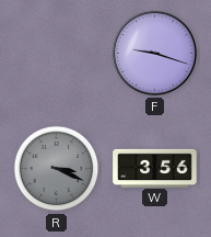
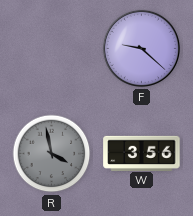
F: 9:18 -> 9:22
R: 3:19 -> 3:58
